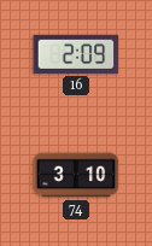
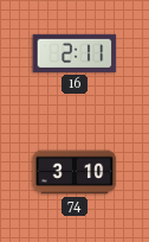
16: 2:09 -> 2:11
